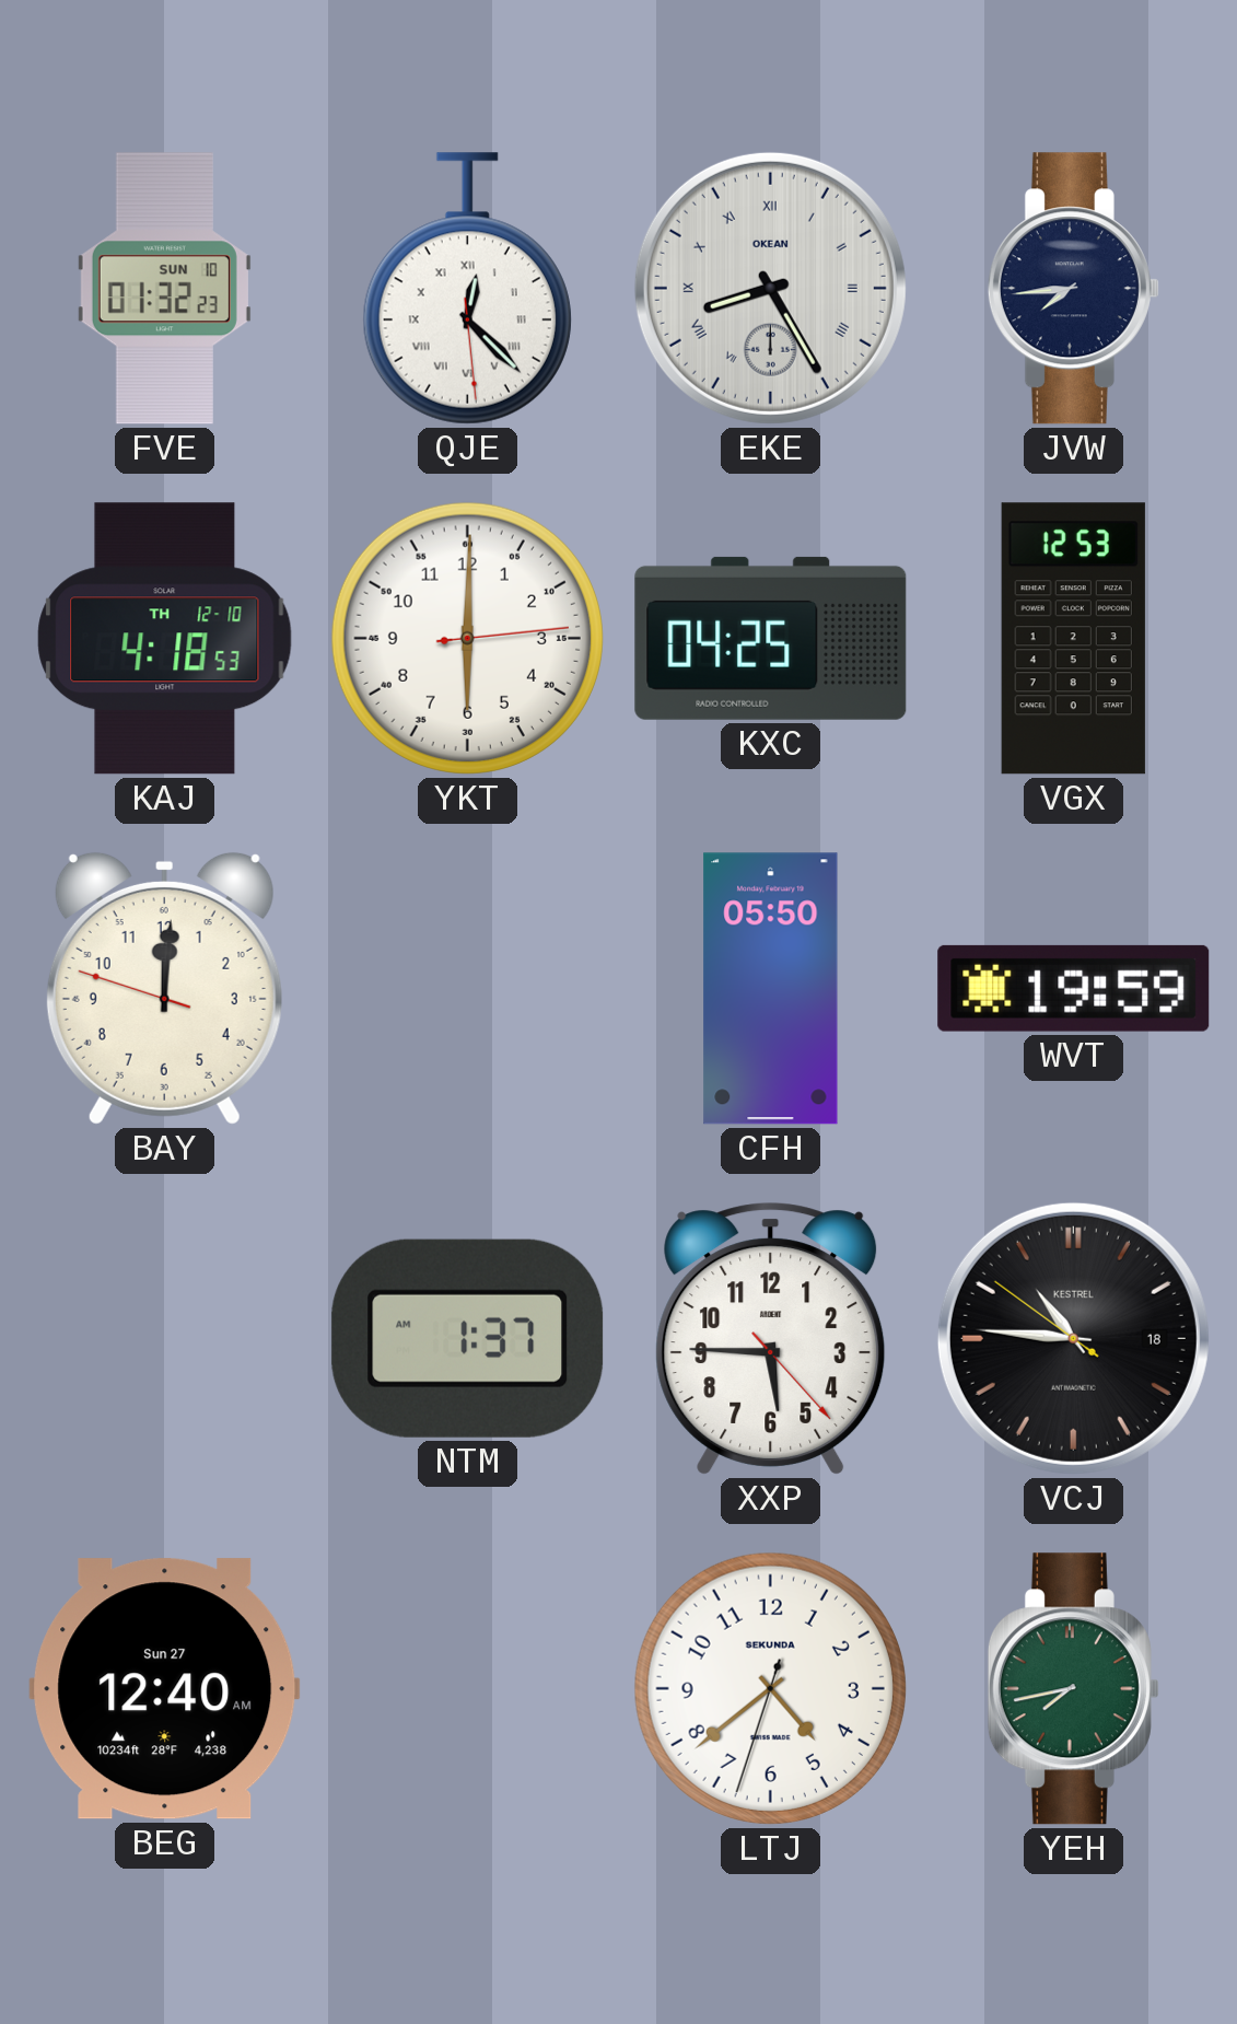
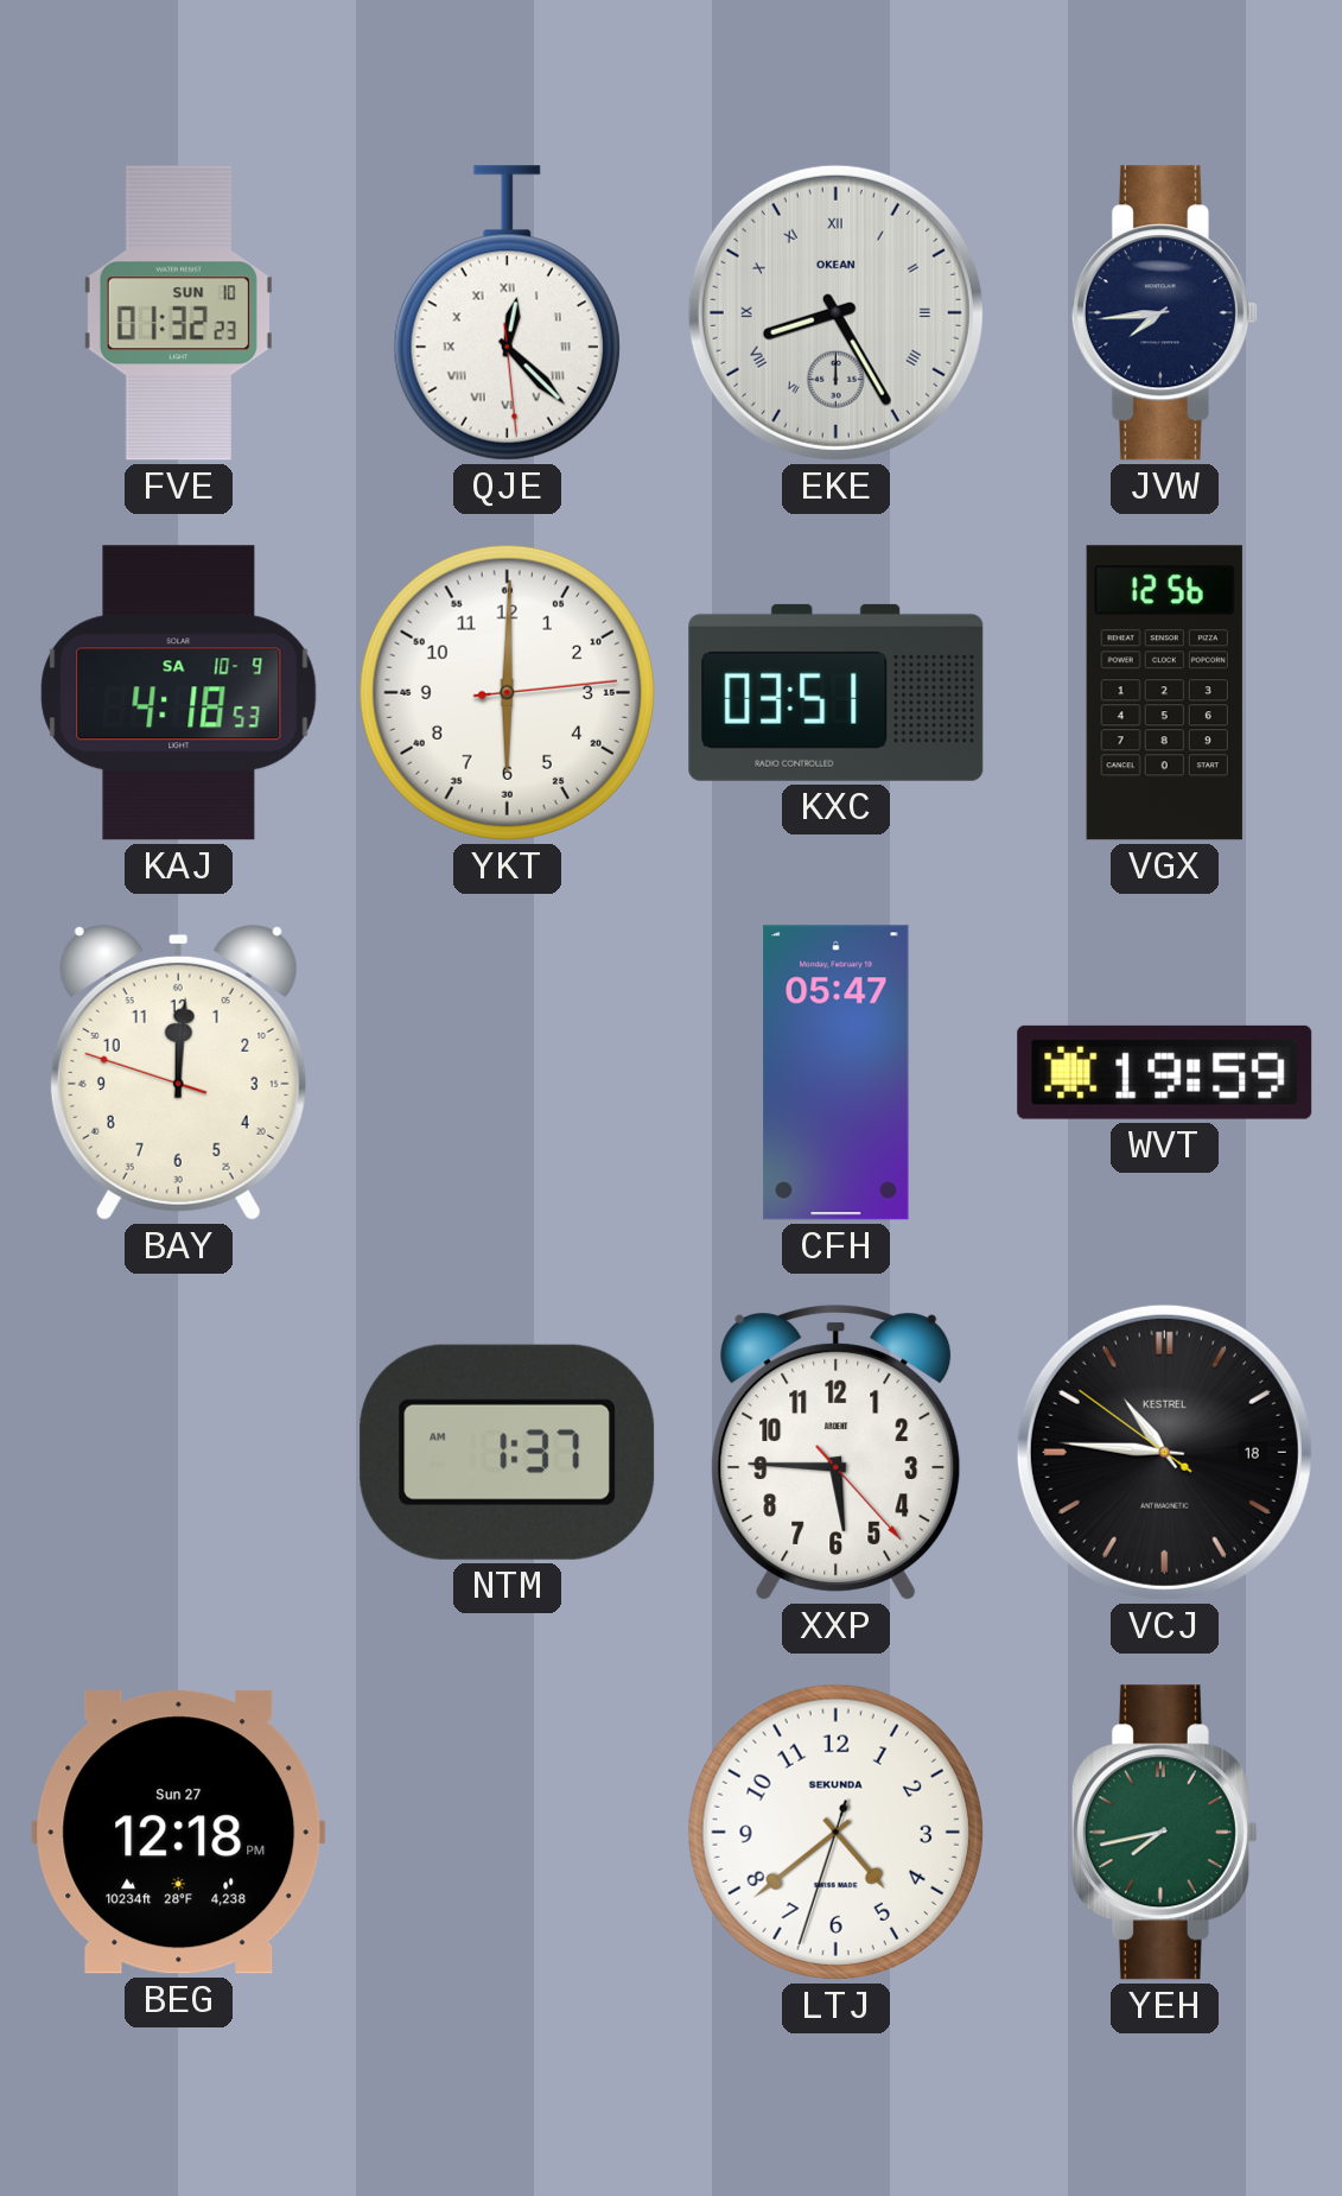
KAJ date: TH 12-10 -> SA 10-9
KXC: 04:25 -> 03:51
VGX: 12:53 -> 12:56
CFH: 05:50 -> 05:47
BEG: 12:40 -> 12:18
